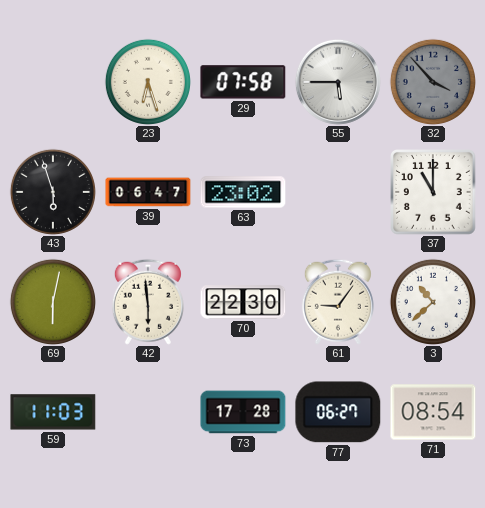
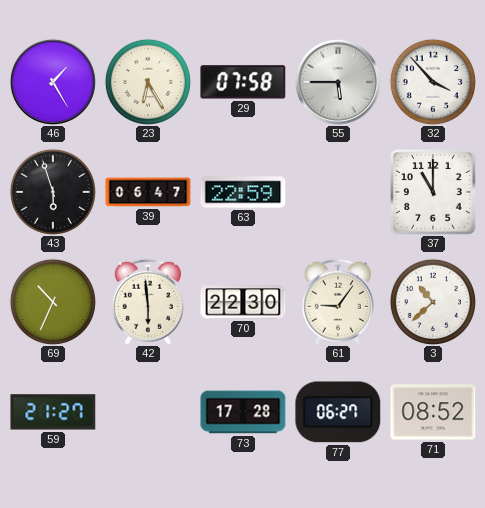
46: none -> 1:25
23: 6:27 -> 6:25
32 dial: grey -> white
63: 23:02 -> 22:59
69: 6:02 -> 10:34
59: 11:03 -> 21:27
71: 08:54 -> 08:52
